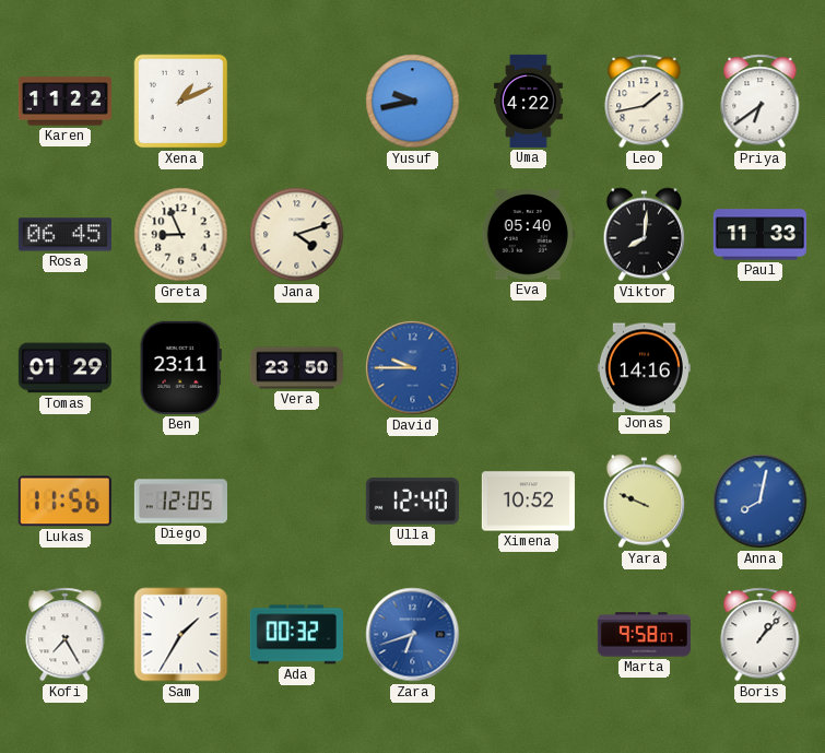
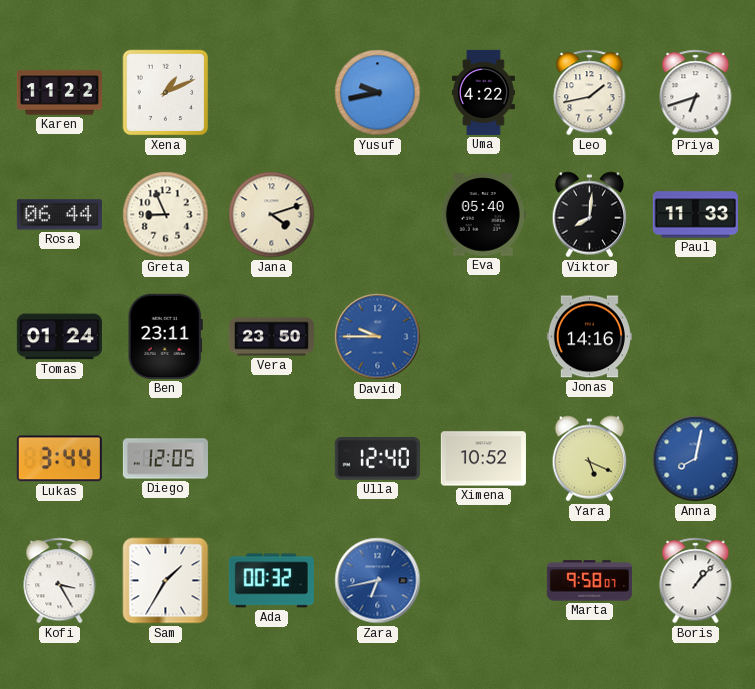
Priya: 6:39 -> 6:42
Rosa: 06:45 -> 06:44
Tomas: 01:29 -> 01:24
Lukas: 11:56 -> 3:44
Yara: 9:49 -> 5:19
Kofi: 7:25 -> 3:25
Zara: 6:42 -> 6:43
